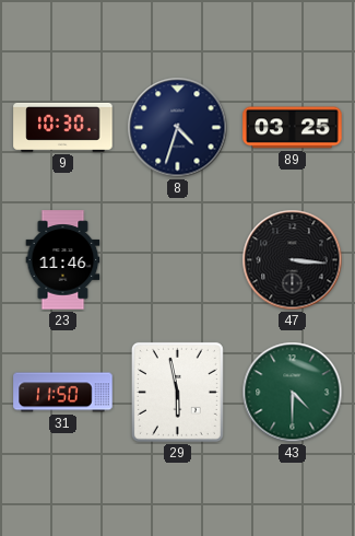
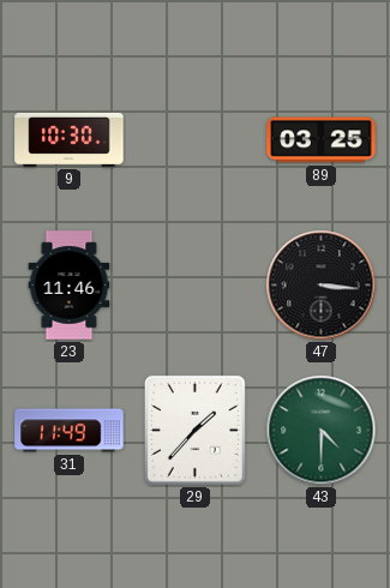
8: 4:33 -> none
31: 11:50 -> 11:49
29: 5:58 -> 1:37
